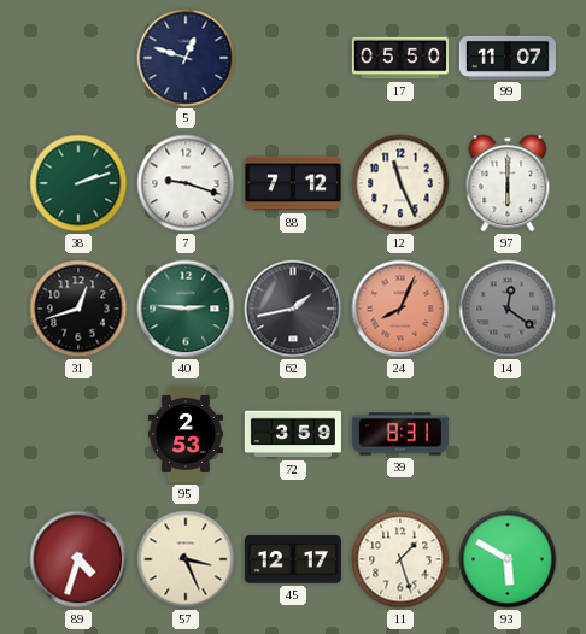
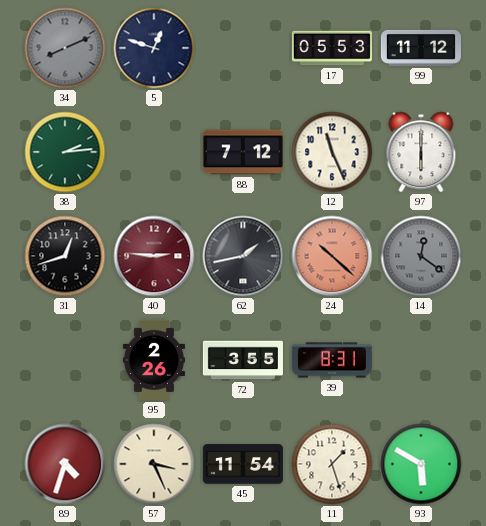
34: none -> 8:11
17: 05:50 -> 05:53
99: 11:07 -> 11:12
38: 2:12 -> 2:14
7: 9:18 -> none
40 dial: green -> burgundy
24: 8:04 -> 10:22
95: 2:53 -> 2:26
72: 3:59 -> 3:55
45: 12:17 -> 11:54
